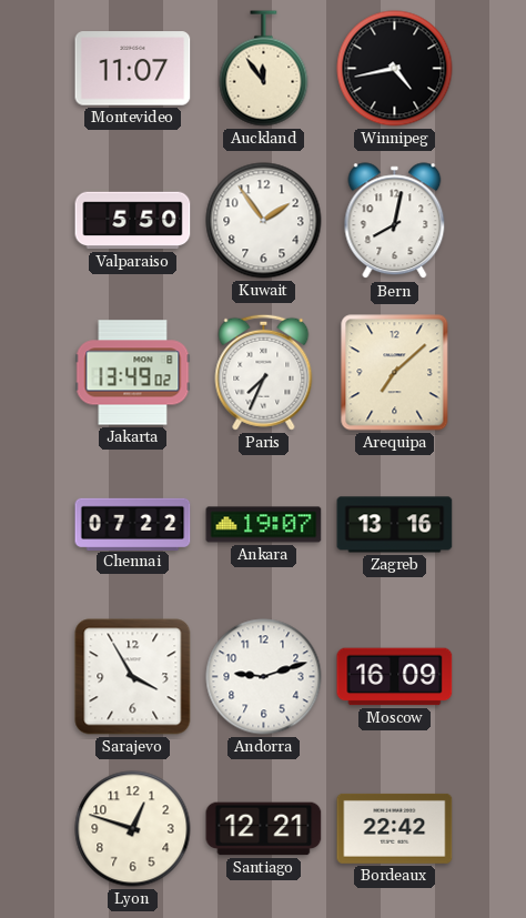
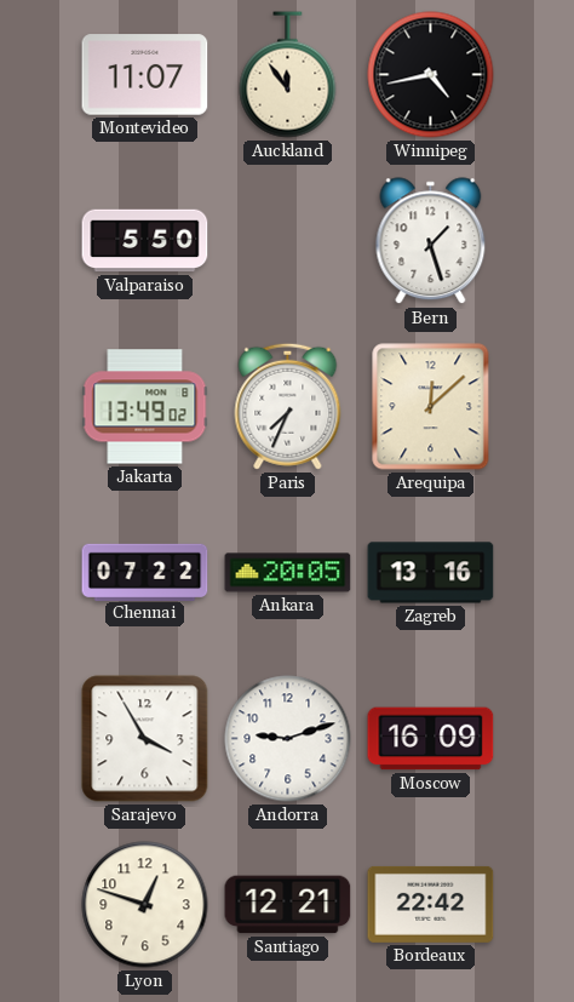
Kuwait: 1:54 -> none
Bern: 8:02 -> 1:27
Arequipa: 7:08 -> 12:08
Ankara: 19:07 -> 20:05
